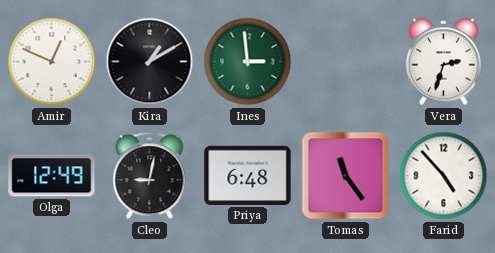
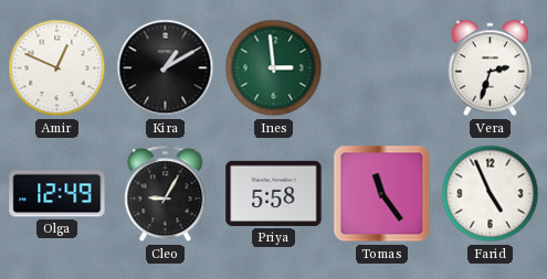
Cleo: 9:02 -> 9:05
Priya: 6:48 -> 5:58
Farid: 4:53 -> 4:56
